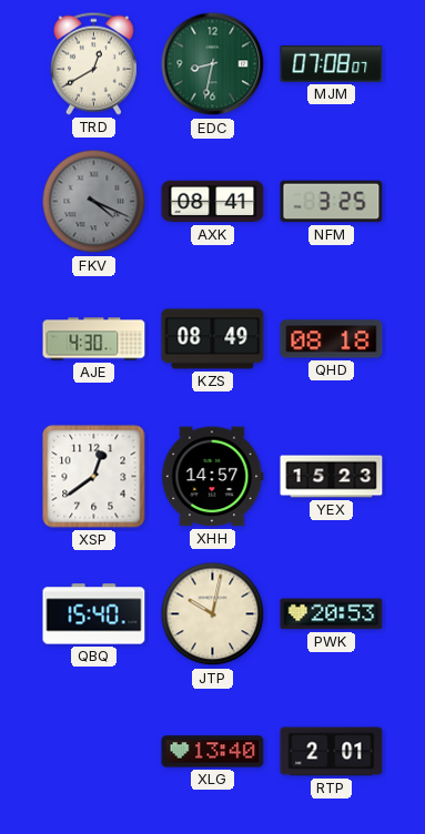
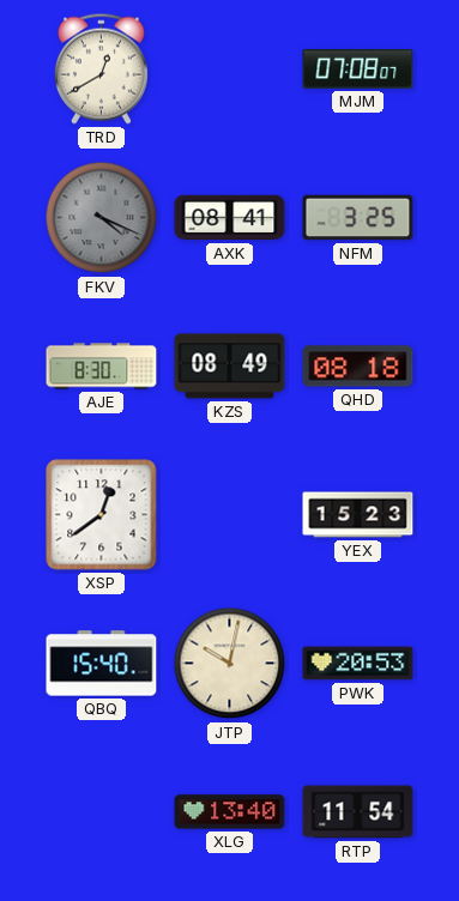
EDC: 8:32 -> none
AJE: 4:30 -> 8:30
XHH: 14:57 -> none
RTP: 2:01 -> 11:54
